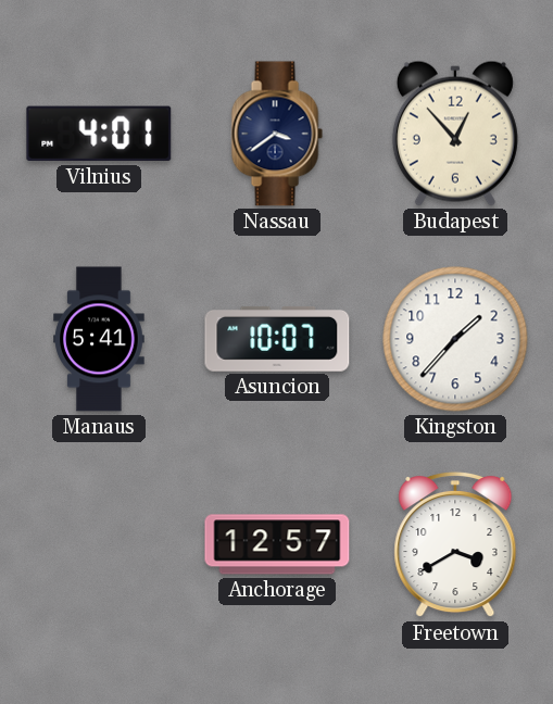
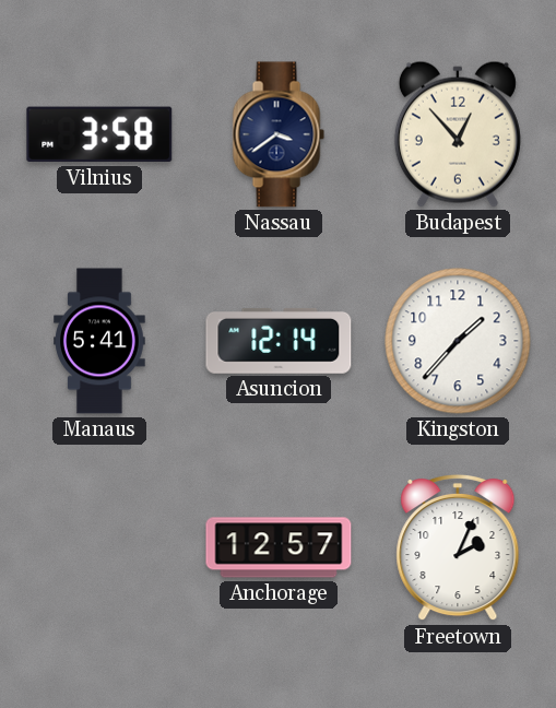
Vilnius: 4:01 -> 3:58
Asuncion: 10:07 -> 12:14
Freetown: 3:40 -> 2:04
